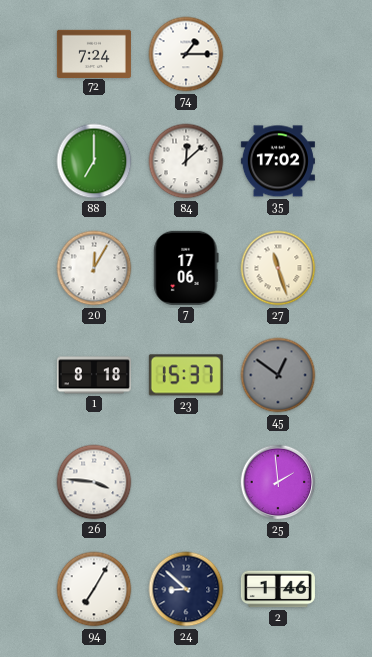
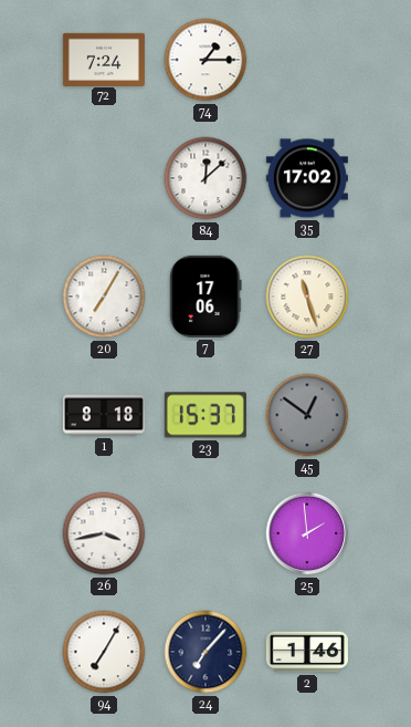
88: 7:00 -> none
20: 12:05 -> 7:05
26: 3:46 -> 3:43
24: 8:52 -> 7:07
